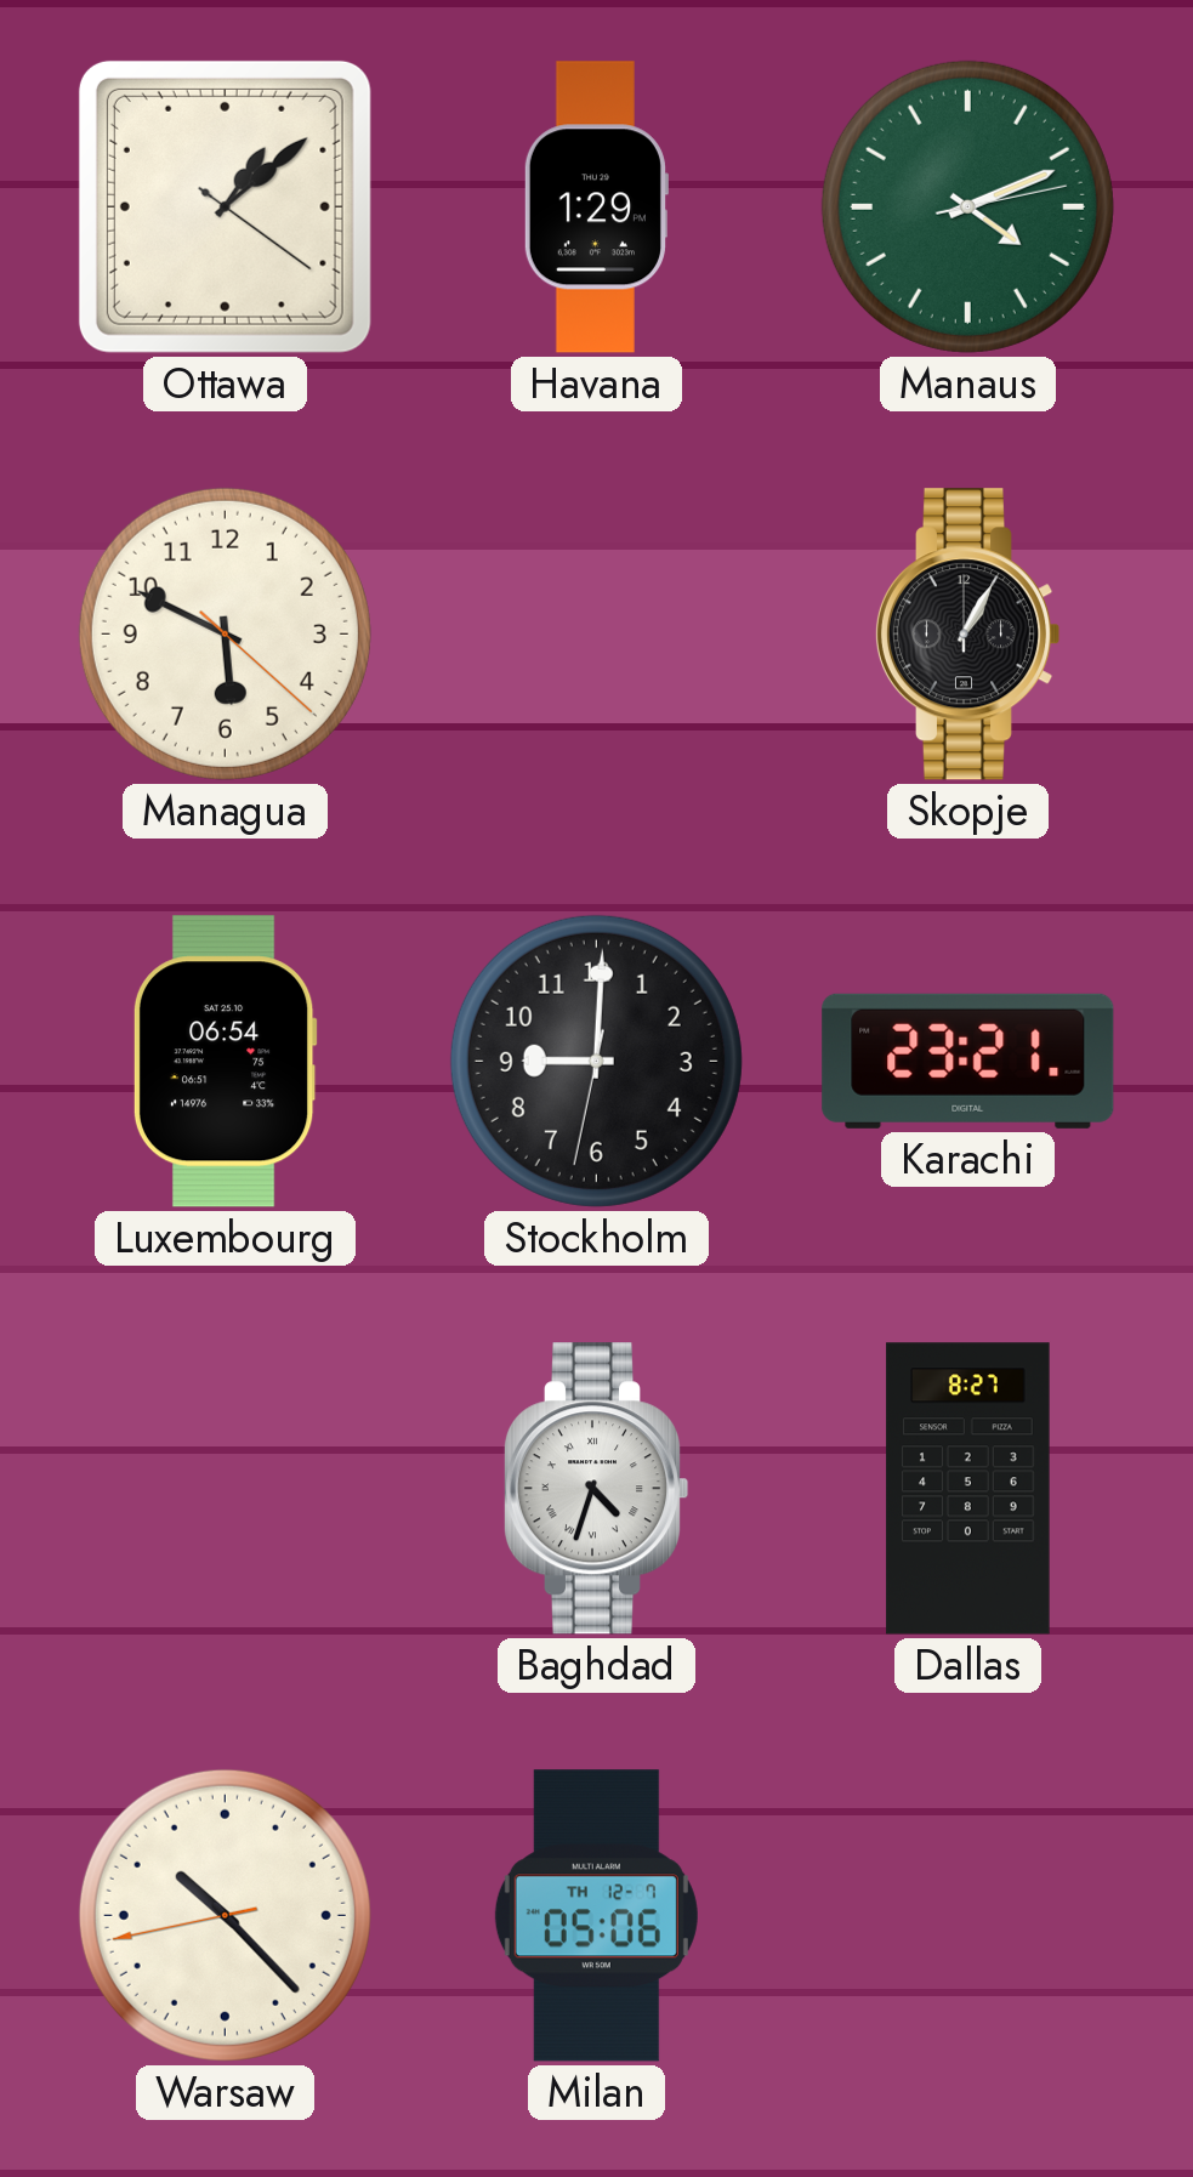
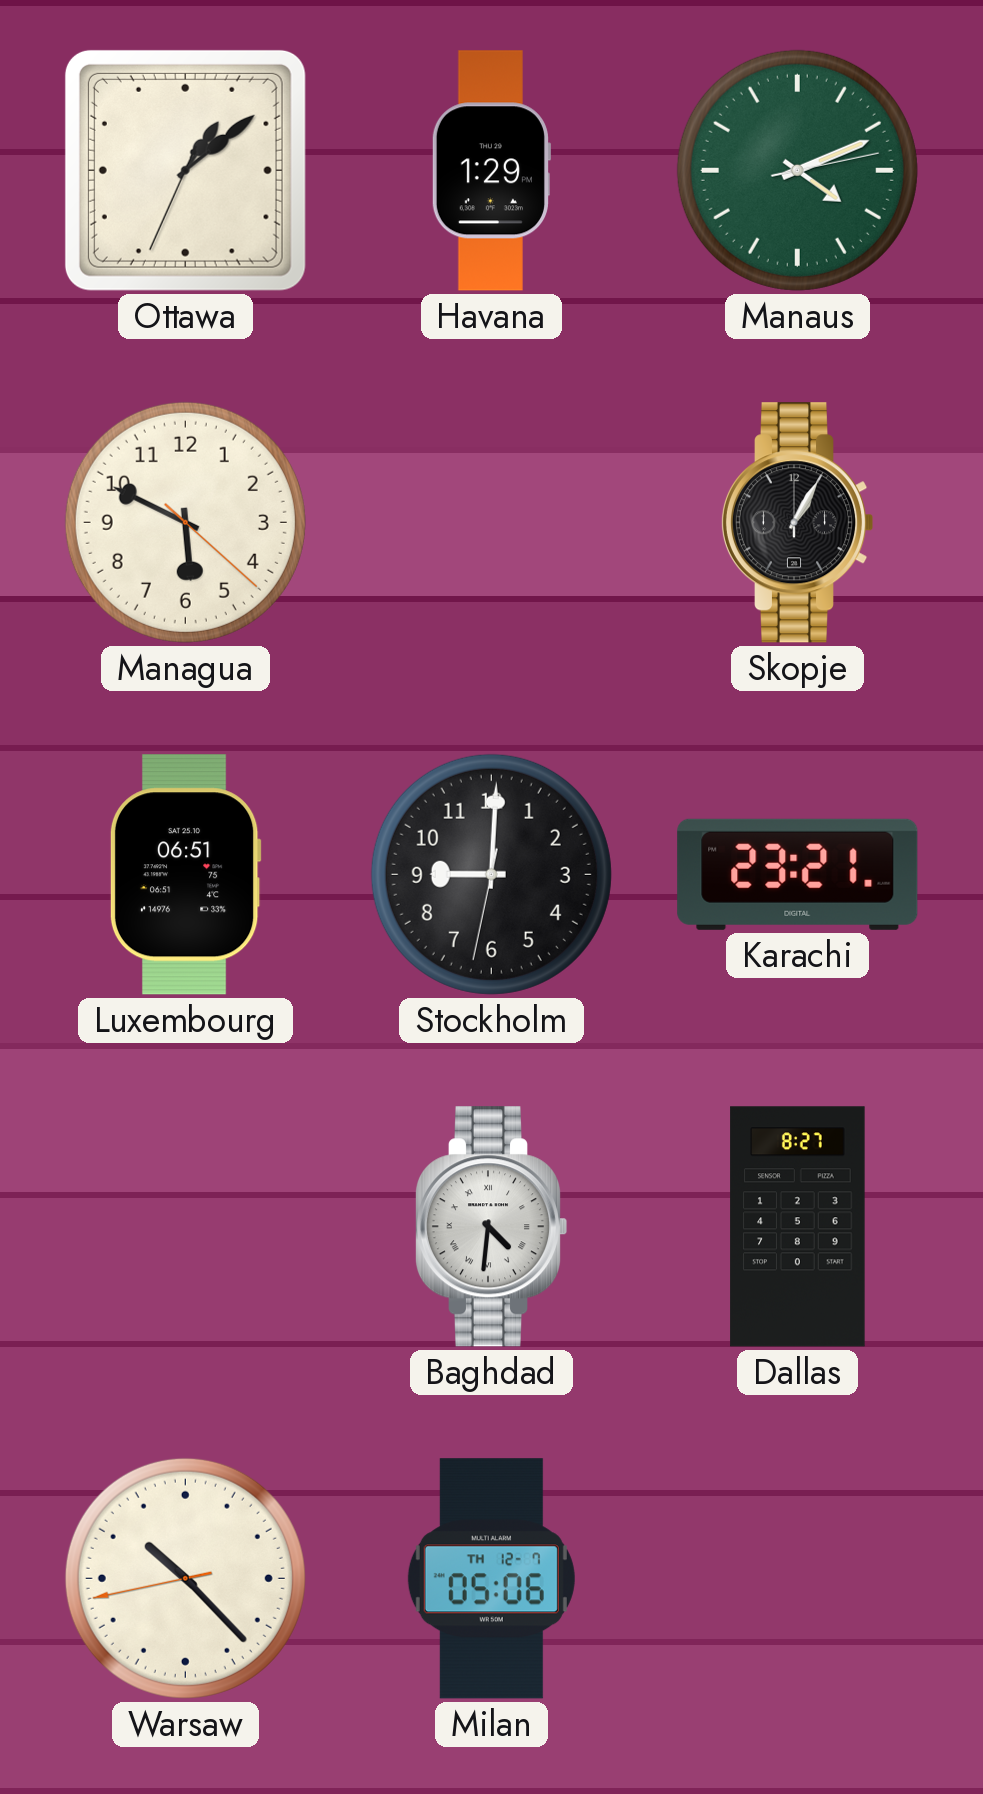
Ottawa: 1:08:21 -> 1:08:34
Luxembourg: 06:54 -> 06:51
Baghdad: 4:33 -> 4:31
